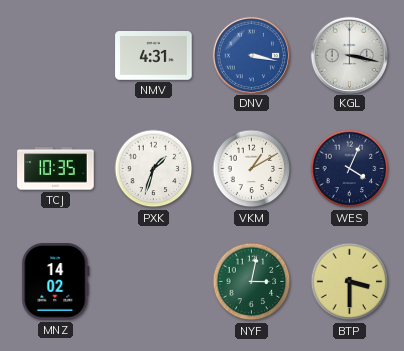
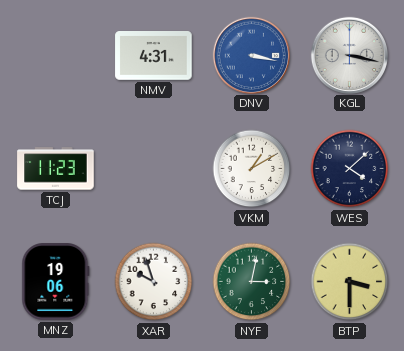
TCJ: 10:35 -> 11:23
PXK: 1:33 -> none
WES: 4:04 -> 4:08
MNZ: 14:02 -> 19:06
XAR: none -> 9:57
